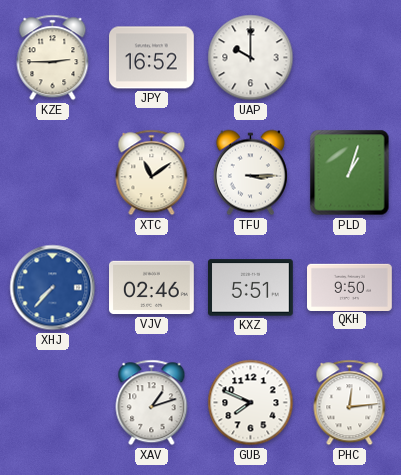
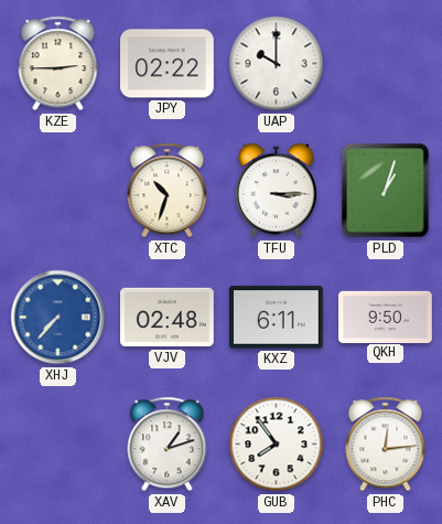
JPY: 16:52 -> 02:22
XTC: 11:09 -> 10:33
VJV: 02:46 -> 02:48
KXZ: 5:51 -> 6:11
GUB: 7:49 -> 7:54
